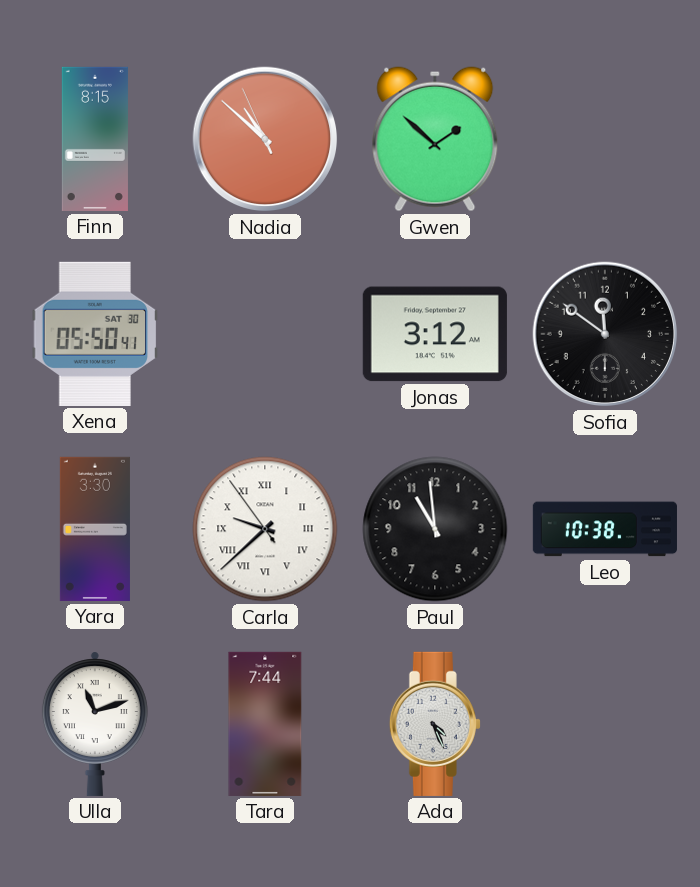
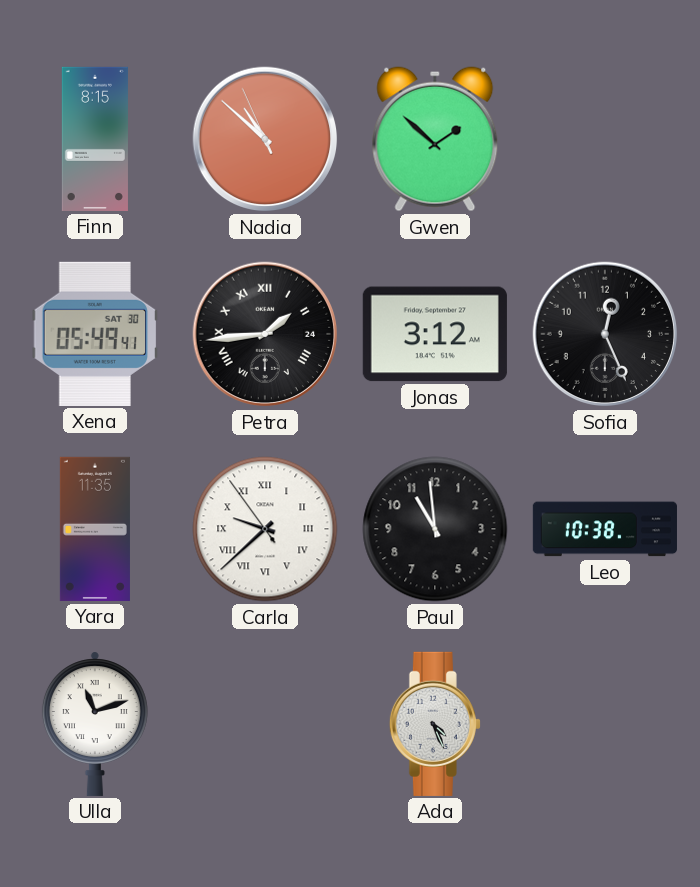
Xena: 05:50 -> 05:49
Petra: none -> 1:44
Sofia: 11:51 -> 12:26
Yara: 3:30 -> 11:35
Tara: 7:44 -> none
